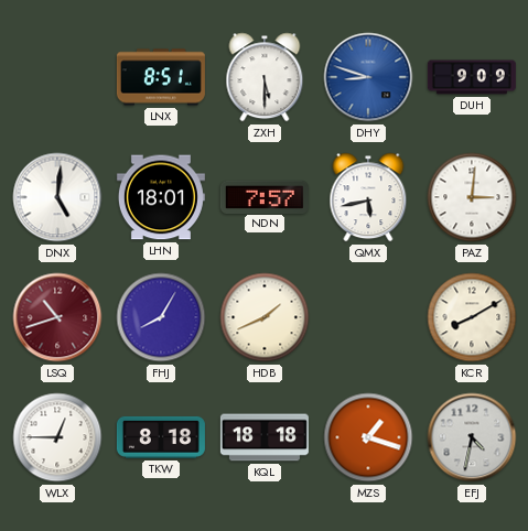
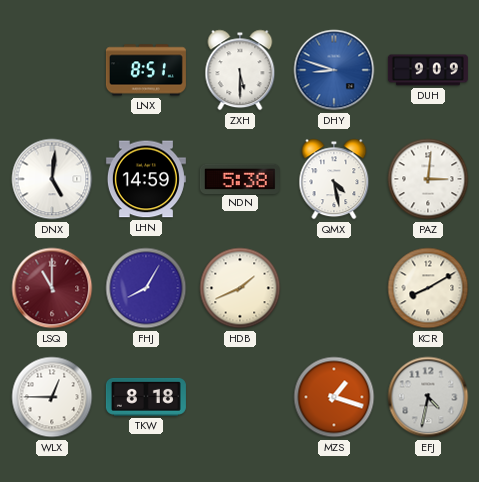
LHN: 18:01 -> 14:59
NDN: 7:57 -> 5:38
QMX: 5:43 -> 4:28
LSQ: 10:42 -> 11:00
KQL: 18:18 -> none
